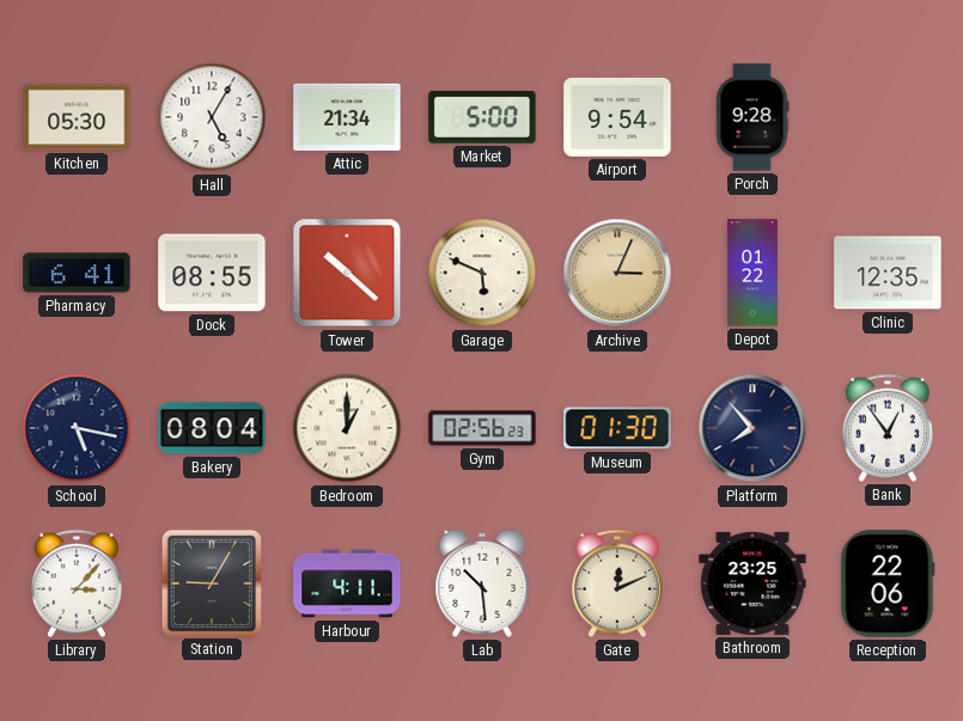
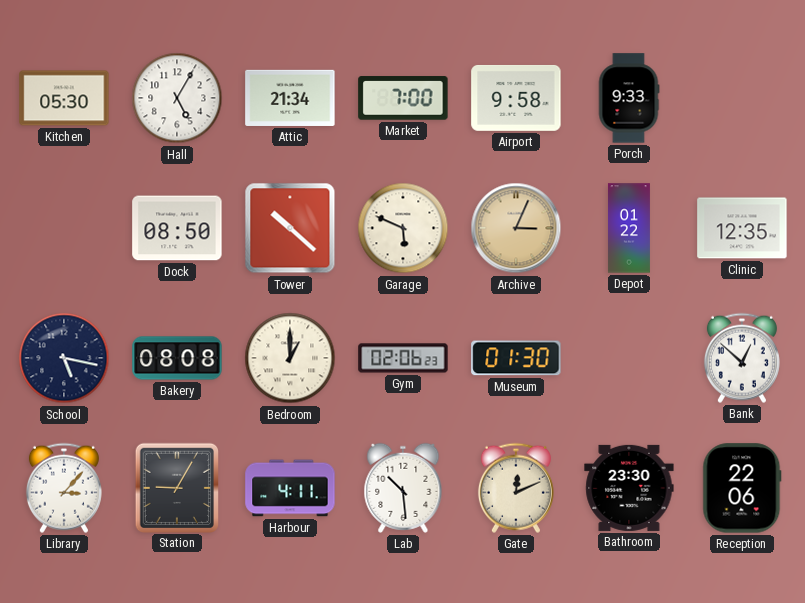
Market: 5:00 -> 7:00
Airport: 9:54 -> 9:58
Porch: 9:28 -> 9:33
Pharmacy: 6:41 -> none
Dock: 08:55 -> 08:50
Bakery: 08:04 -> 08:08
Gym: 02:56 -> 02:06
Platform: 7:53 -> none
Bank: 12:54 -> 12:52
Bathroom: 23:25 -> 23:30
